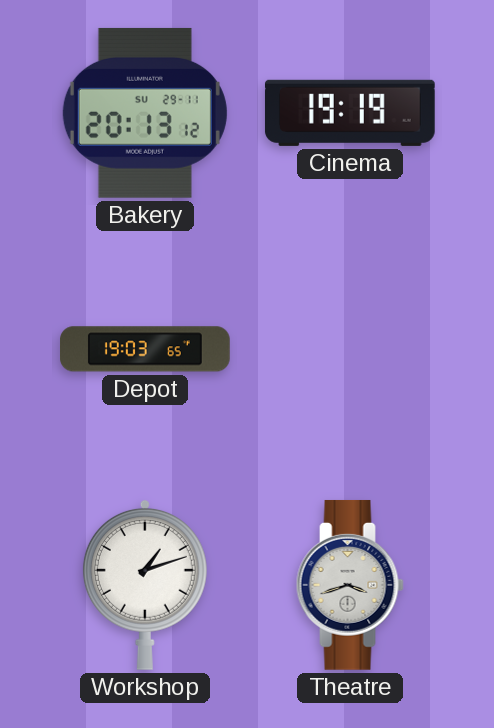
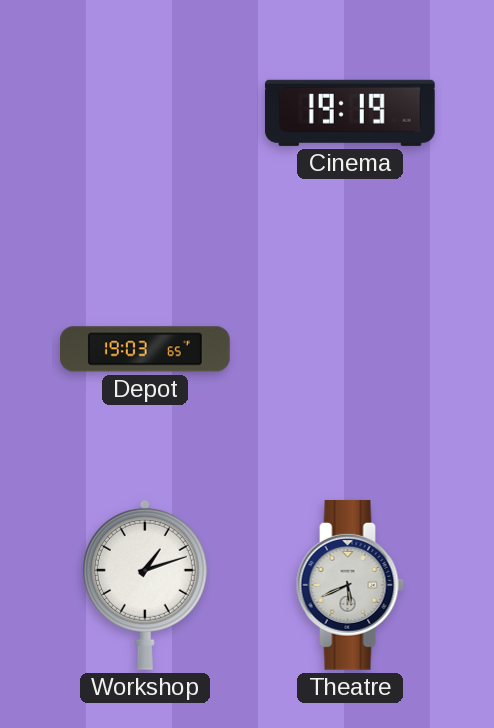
Bakery: 20:13 -> none
Theatre: 3:42 -> 5:41
